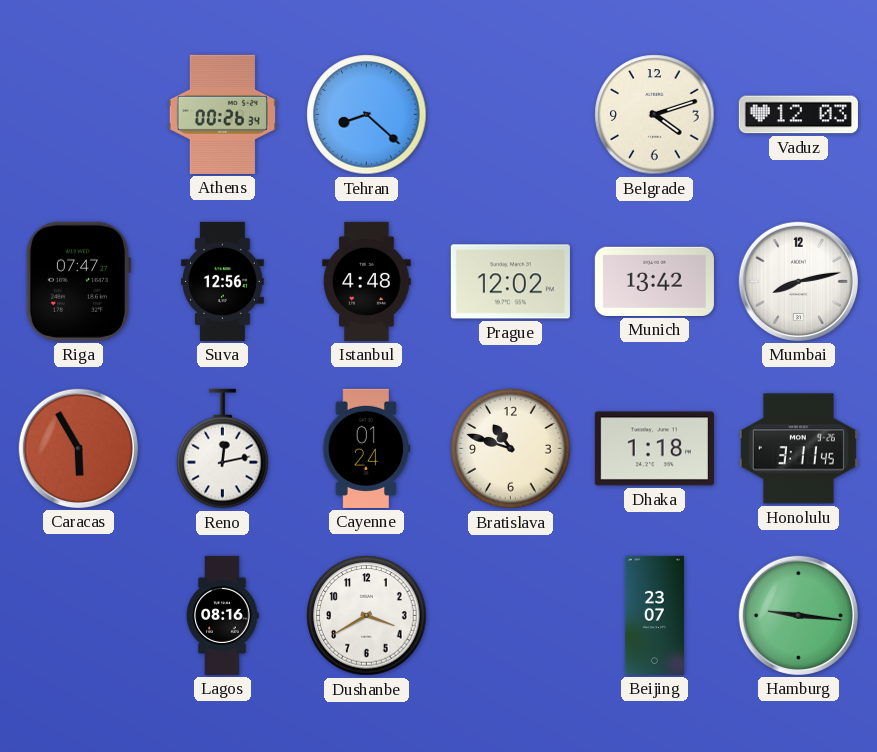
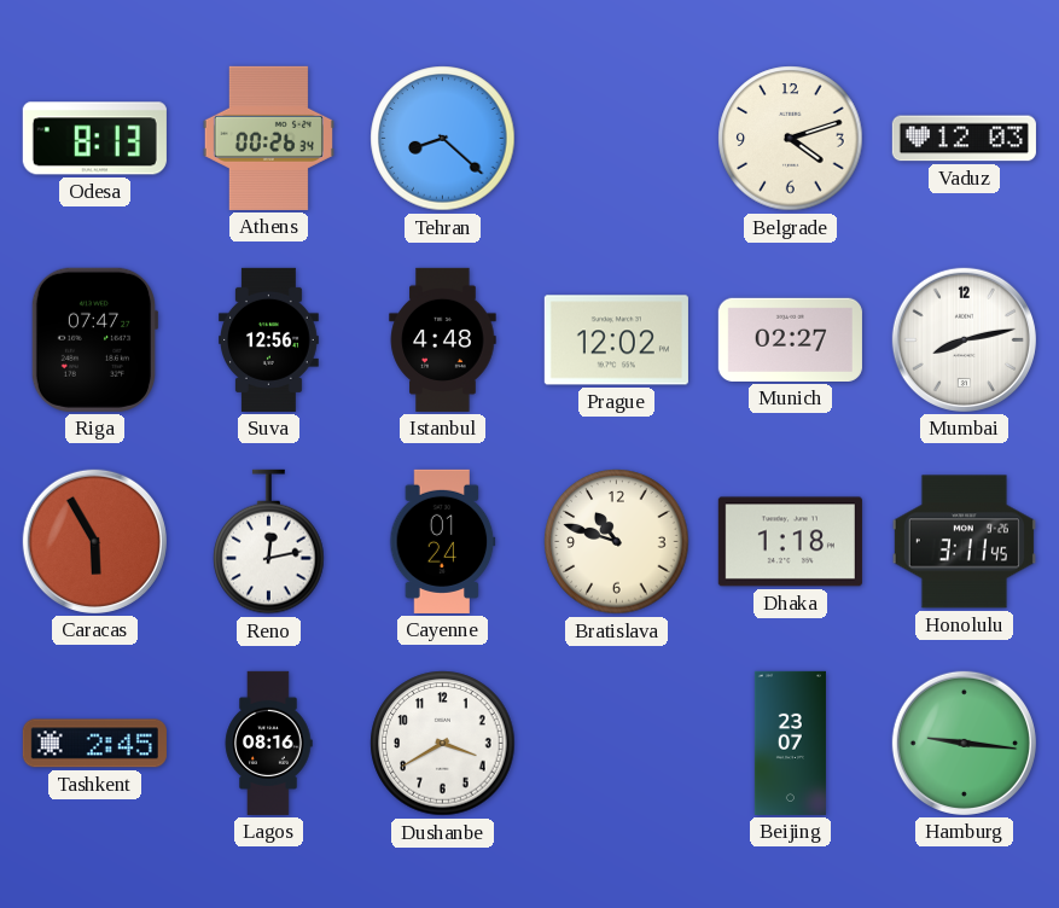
Odesa: none -> 8:13
Munich: 13:42 -> 02:27
Tashkent: none -> 2:45
